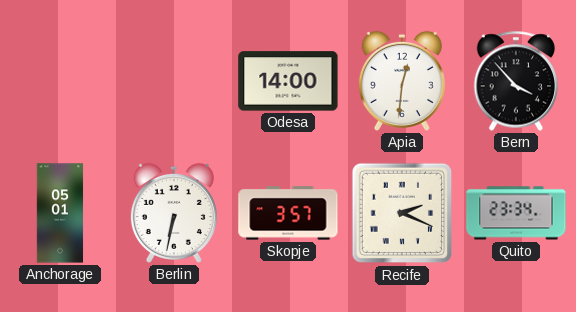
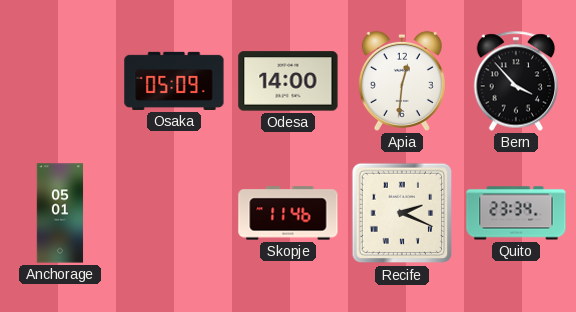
Osaka: none -> 05:09
Berlin: 6:32 -> none
Skopje: 3:57 -> 11:46
